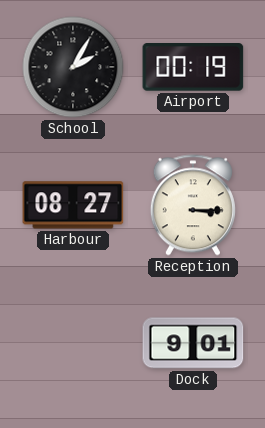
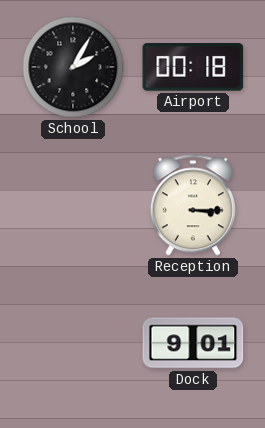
Airport: 00:19 -> 00:18
Harbour: 08:27 -> none
